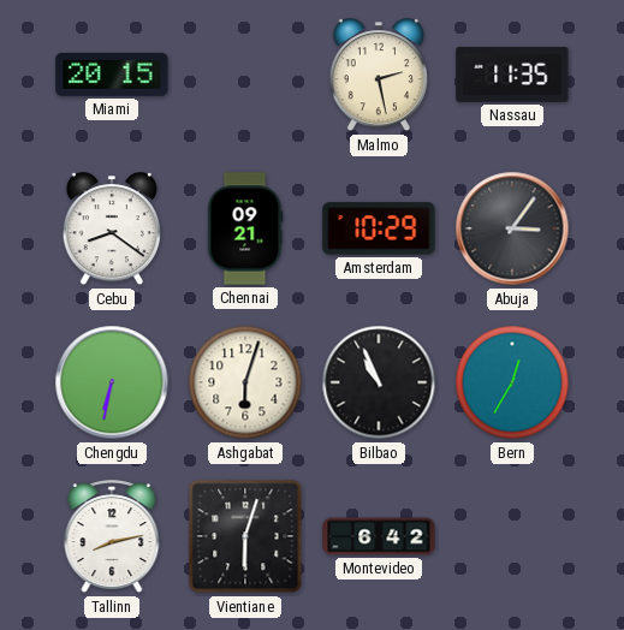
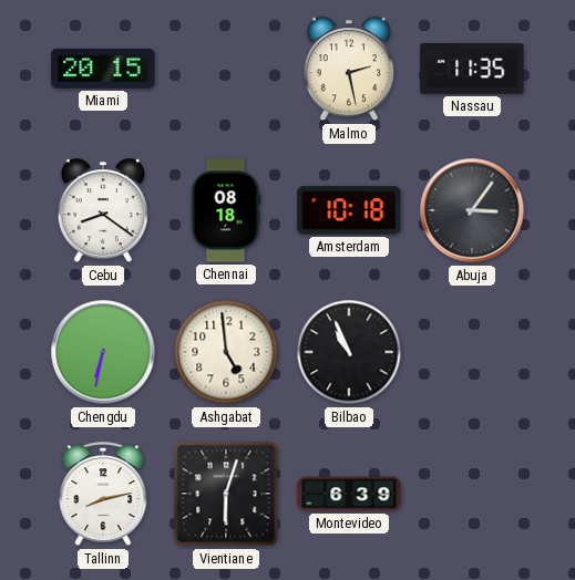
Chennai: 09:21 -> 08:18
Amsterdam: 10:29 -> 10:18
Ashgabat: 6:03 -> 4:59
Bern: 12:35 -> none
Montevideo: 6:42 -> 6:39
